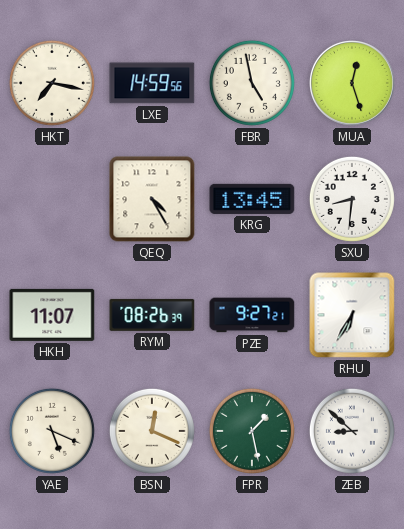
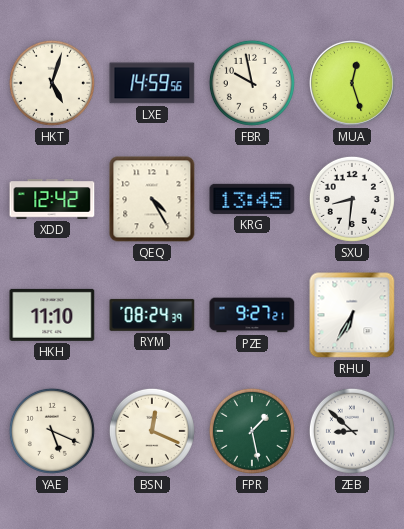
HKT: 7:17 -> 5:03
FBR: 4:58 -> 9:58
XDD: none -> 12:42
HKH: 11:07 -> 11:10
RYM: 08:26 -> 08:24
